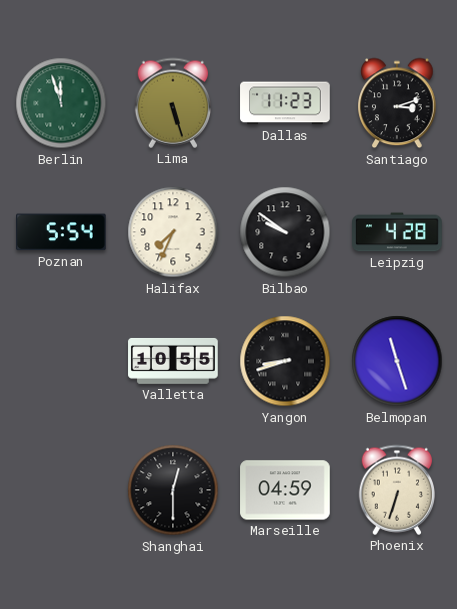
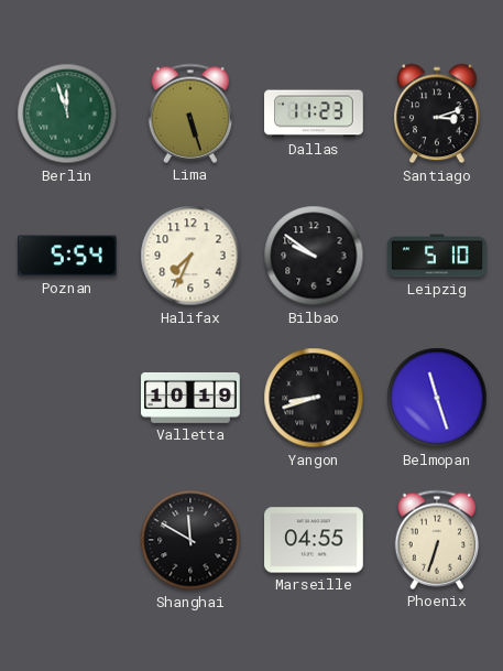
Leipzig: 4:28 -> 5:10
Valletta: 10:55 -> 10:19
Shanghai: 12:30 -> 11:50
Marseille: 04:59 -> 04:55
